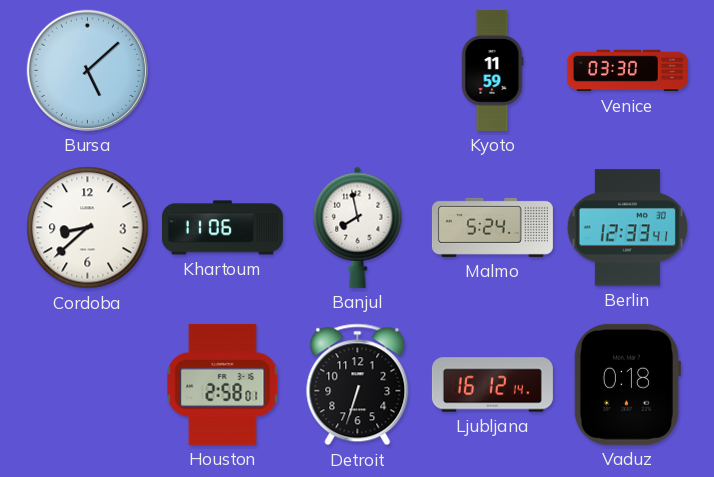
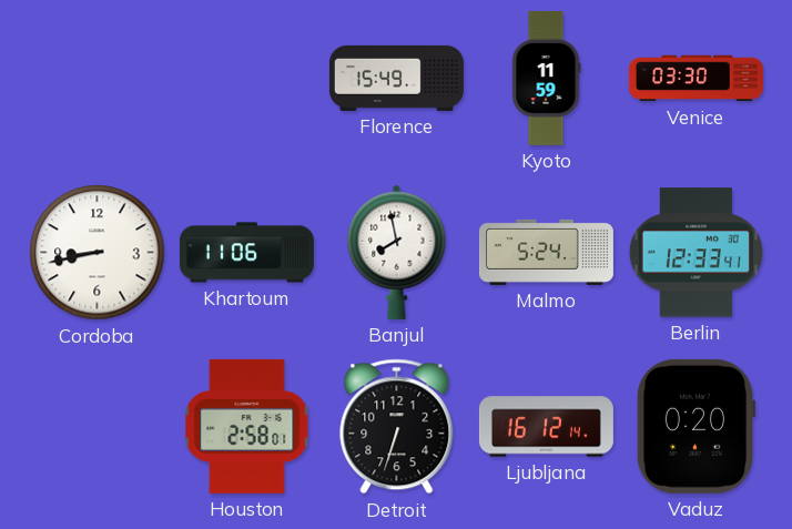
Bursa: 5:08 -> none
Florence: none -> 15:49
Cordoba: 8:38 -> 8:43
Vaduz: 0:18 -> 0:20
